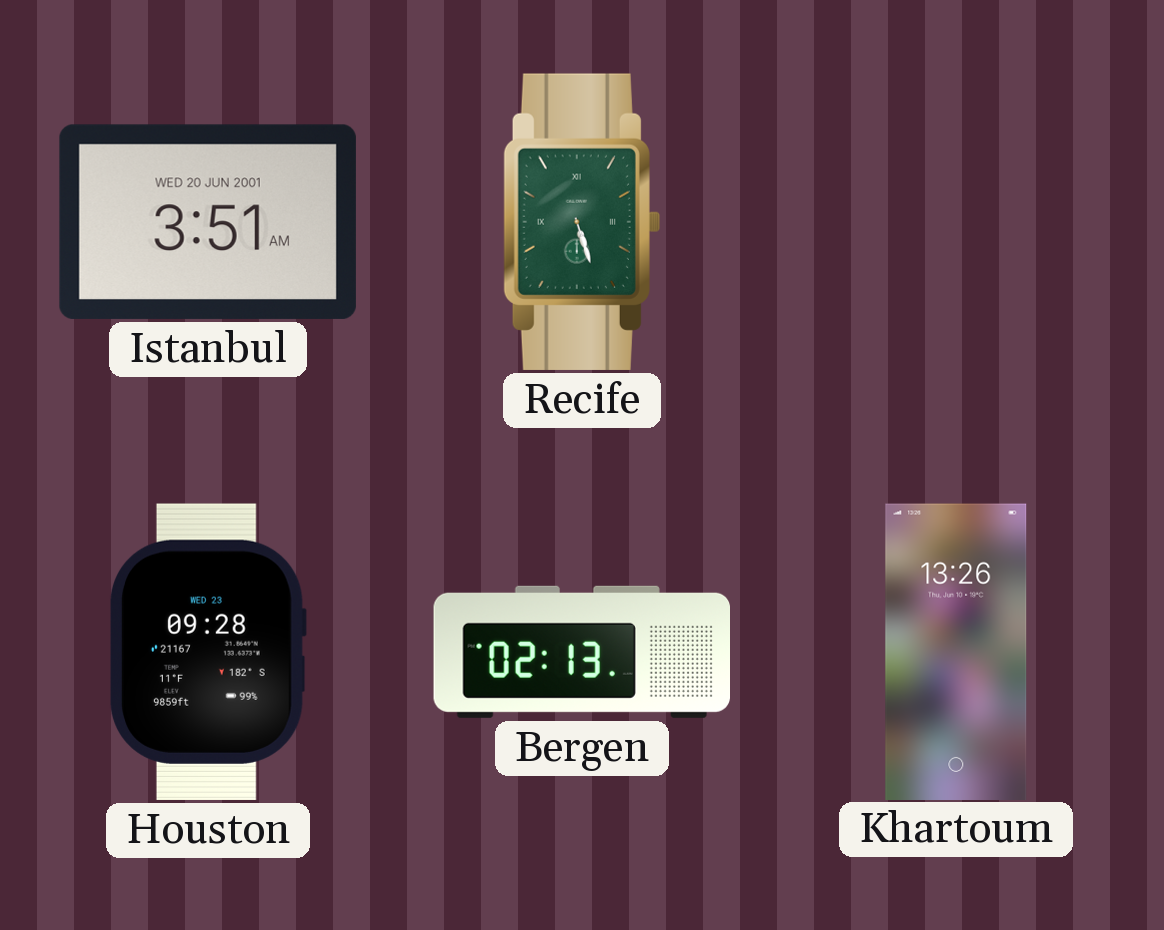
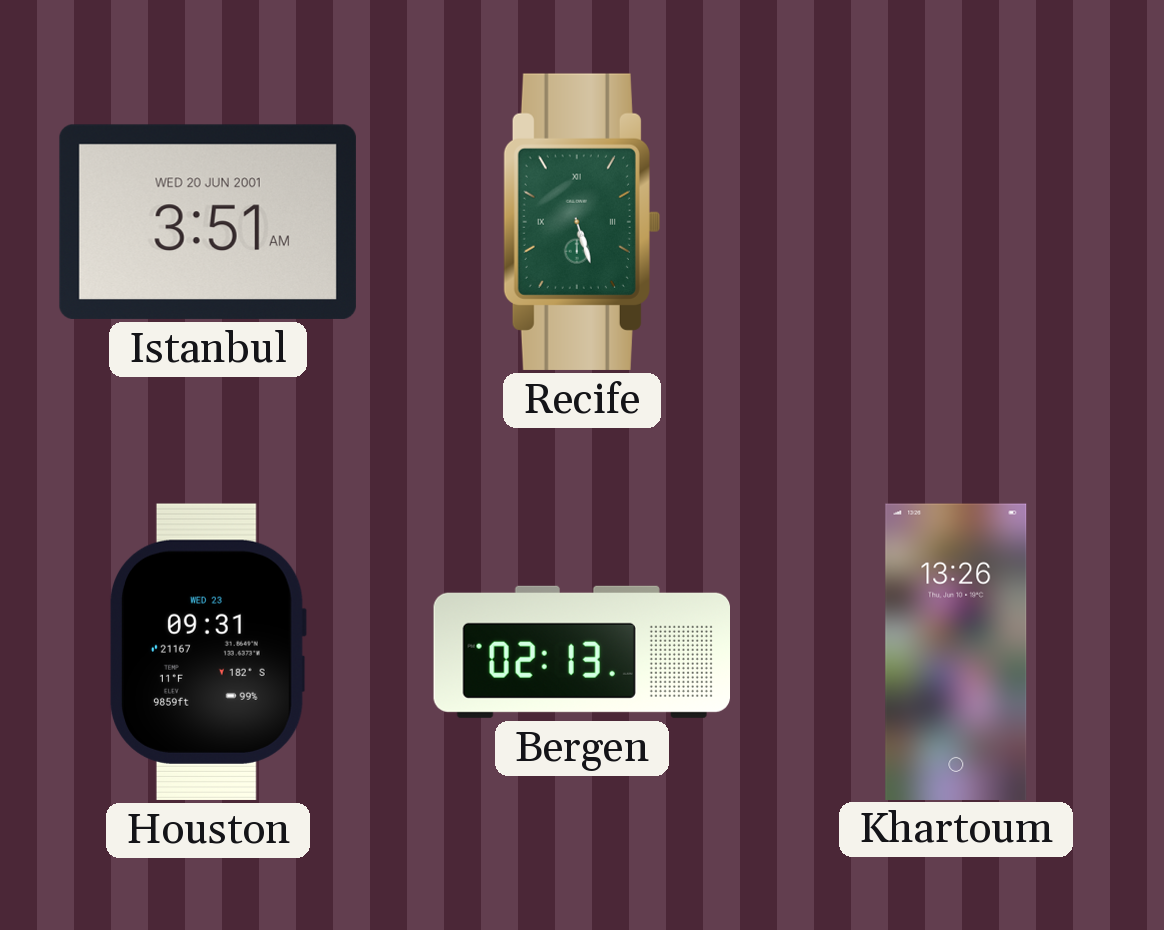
Houston: 09:28 -> 09:31
